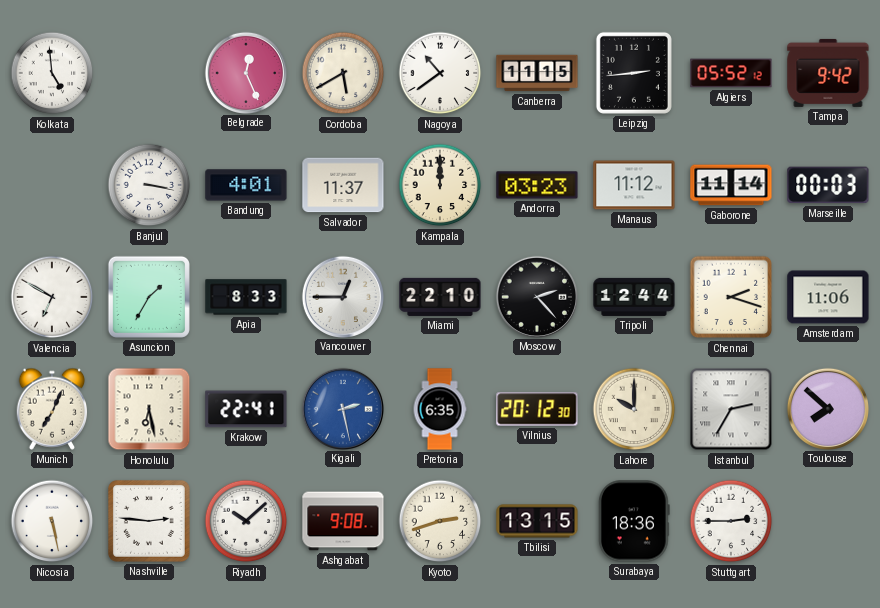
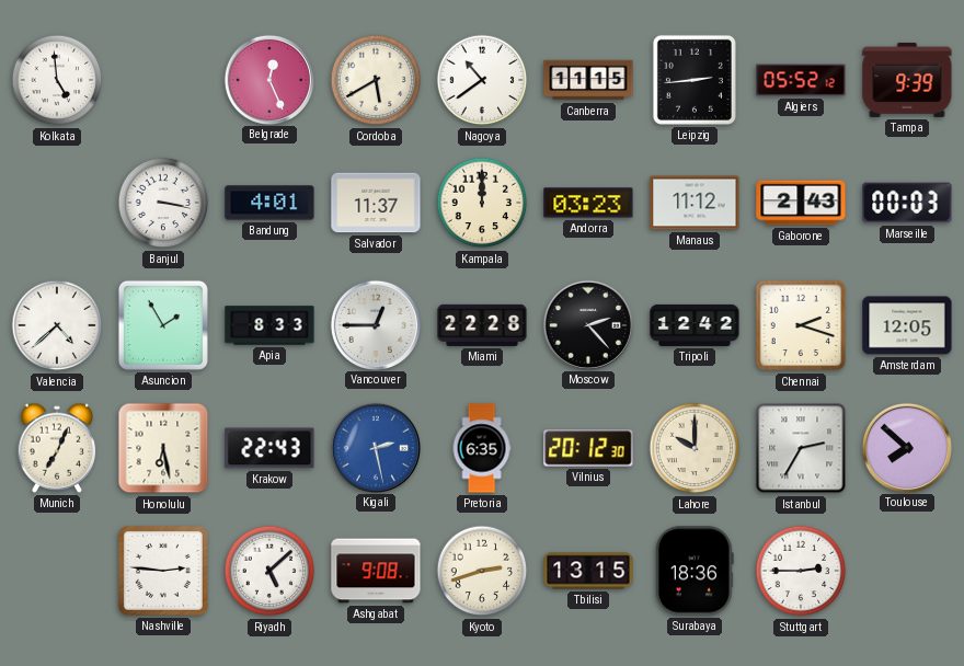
Tampa: 9:42 -> 9:39
Gaborone: 11:14 -> 2:43
Valencia: 6:50 -> 4:38
Asuncion: 1:35 -> 1:55
Miami: 22:10 -> 22:28
Tripoli: 12:44 -> 12:42
Amsterdam: 11:06 -> 12:05
Krakow: 22:41 -> 22:43
Nicosia: 5:28 -> none
Riyadh: 10:08 -> 5:08
